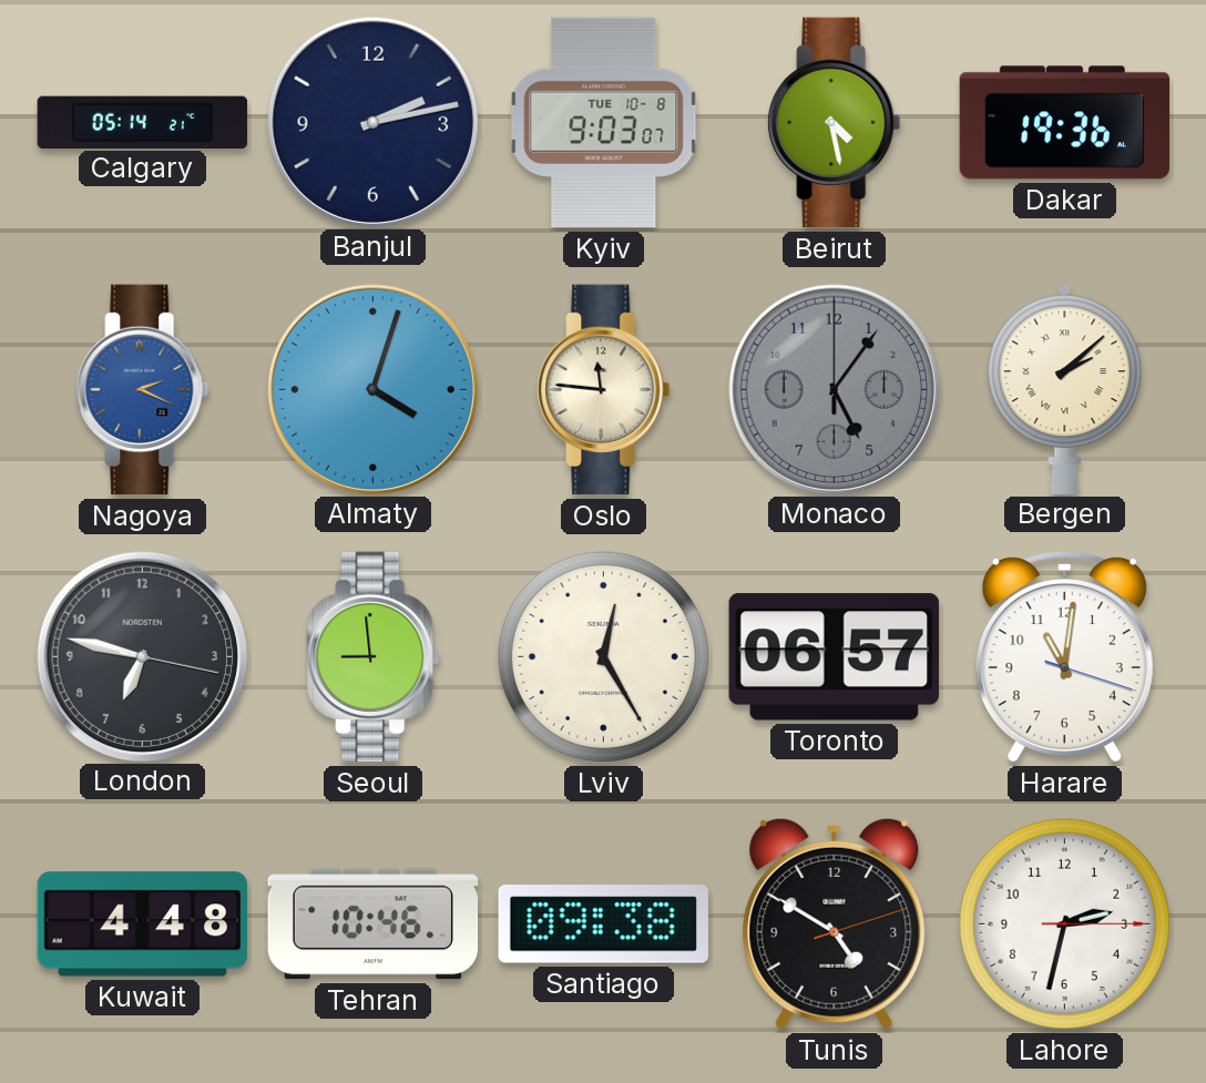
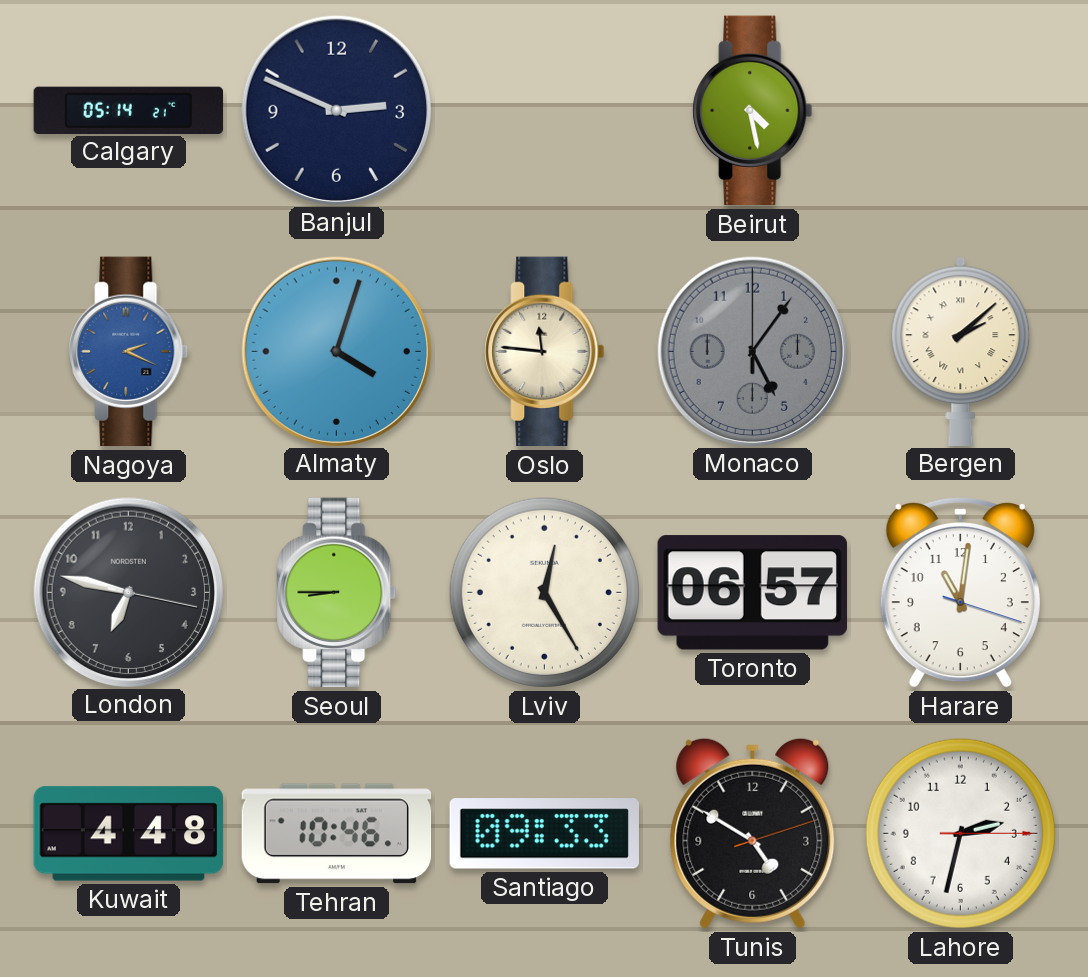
Banjul: 2:13 -> 2:49
Kyiv: 9:03 -> none
Dakar: 19:36 -> none
Seoul: 8:59 -> 8:45
Santiago: 09:38 -> 09:33
